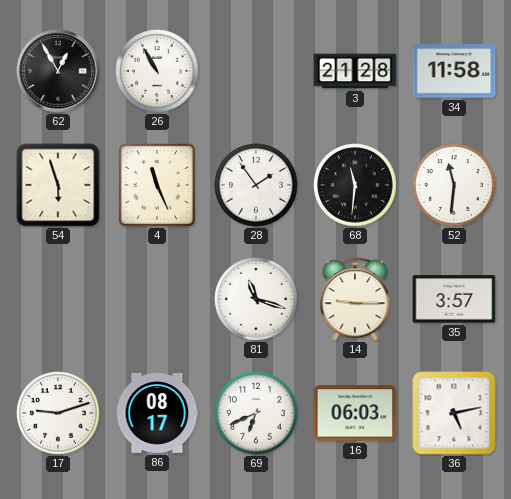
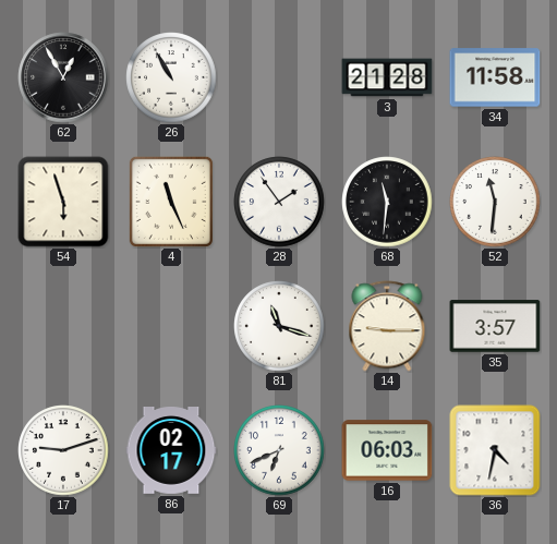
86: 08:17 -> 02:17
36: 5:13 -> 4:32
